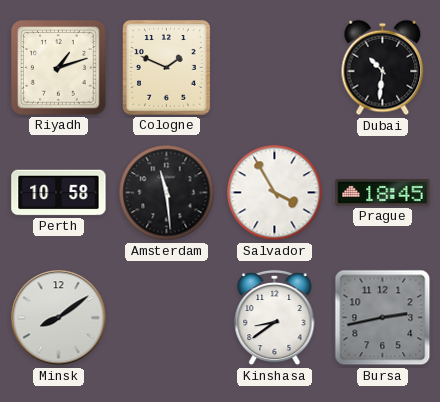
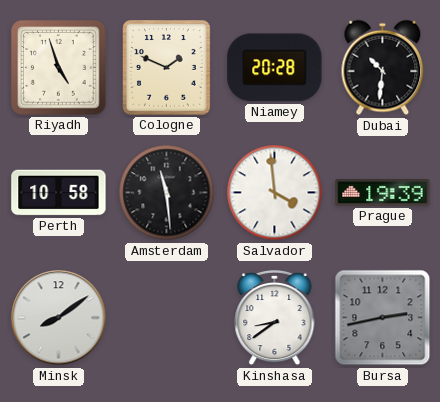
Riyadh: 1:12 -> 4:57
Niamey: none -> 20:28
Salvador: 3:55 -> 3:59
Prague: 18:45 -> 19:39
